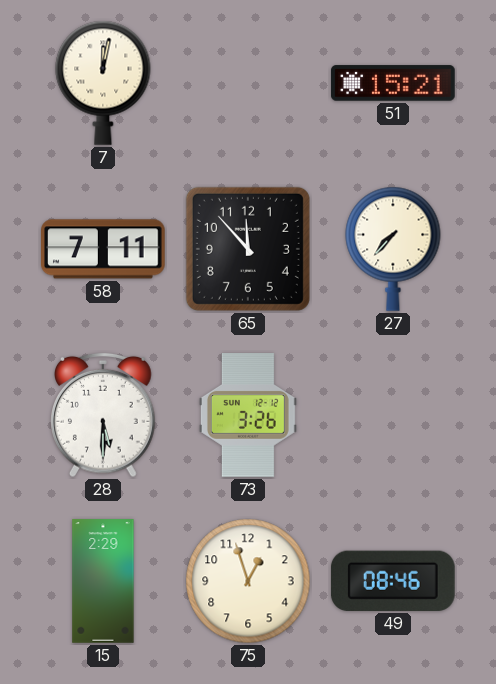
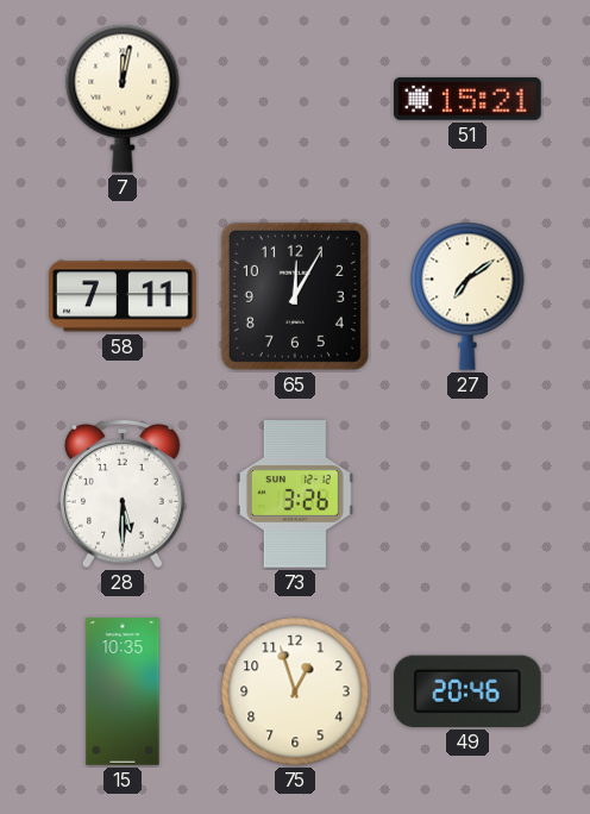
65: 11:53 -> 12:05
27: 7:37 -> 7:09
15: 2:29 -> 10:35
49: 08:46 -> 20:46
